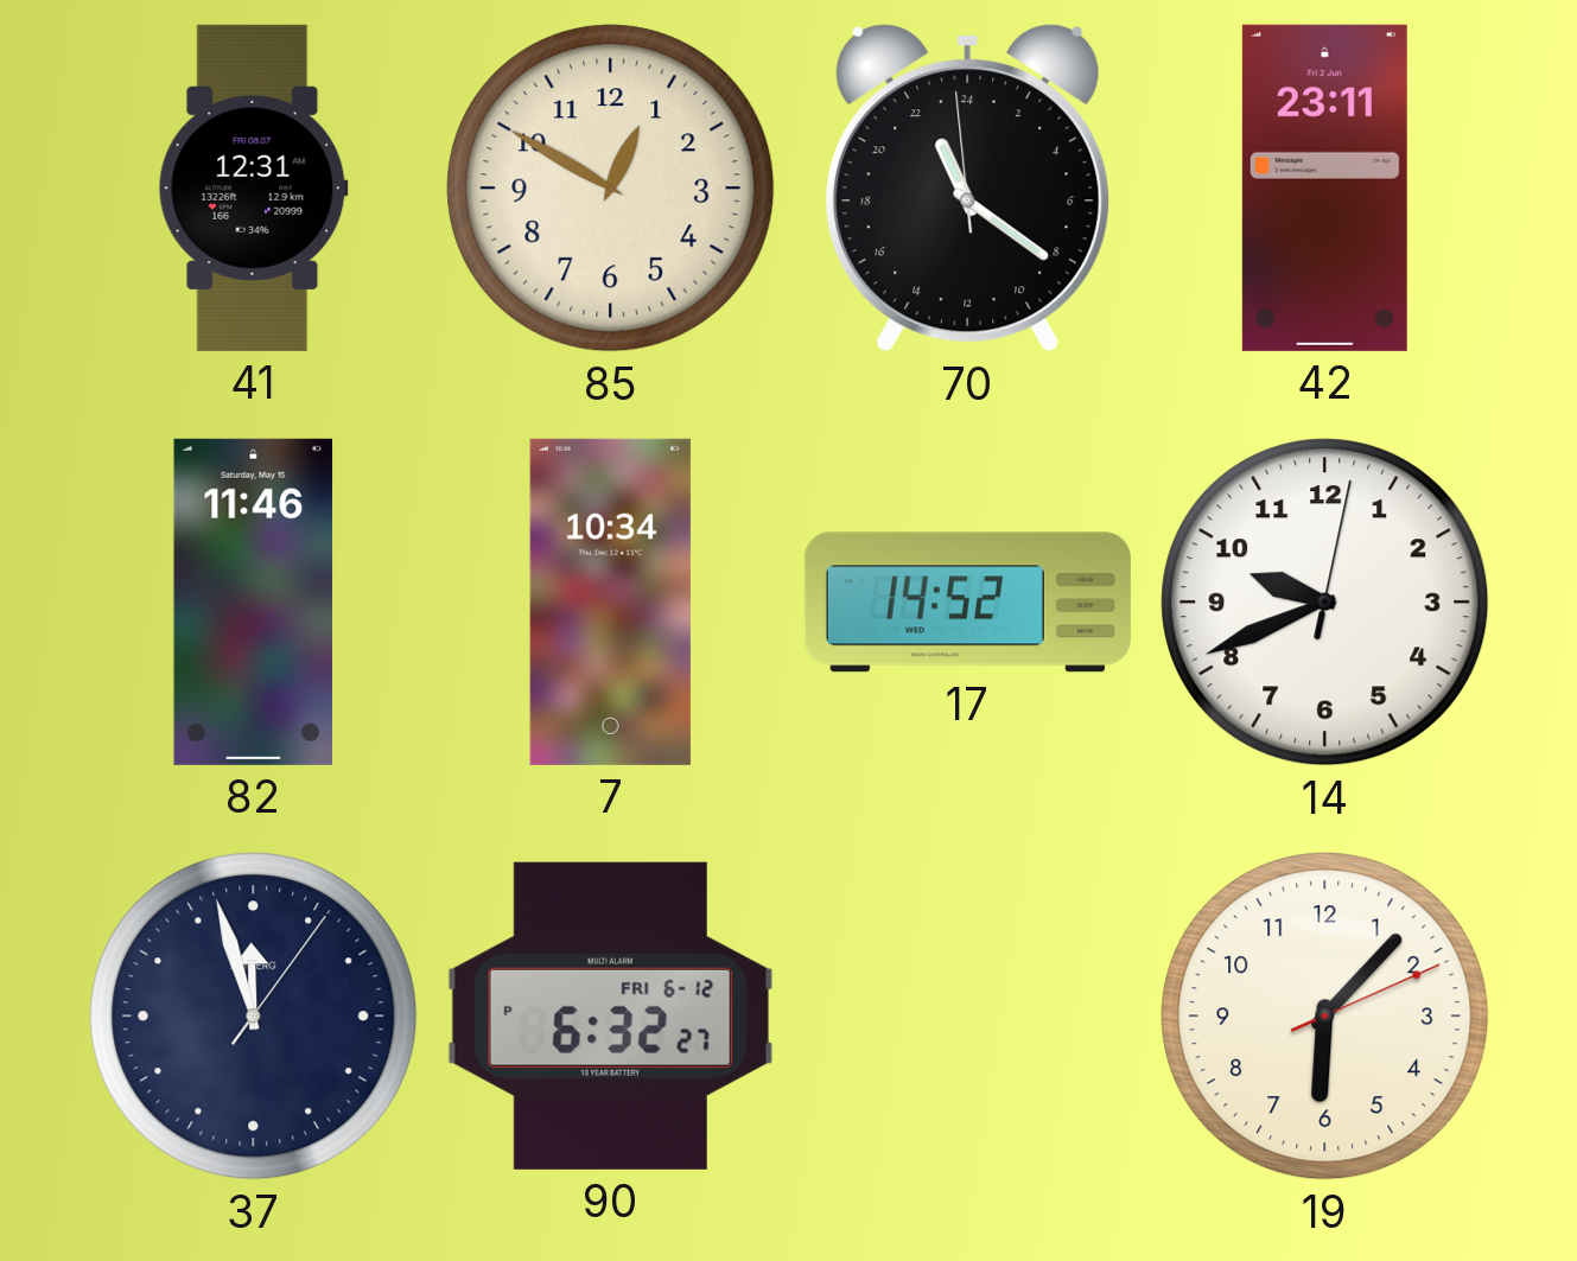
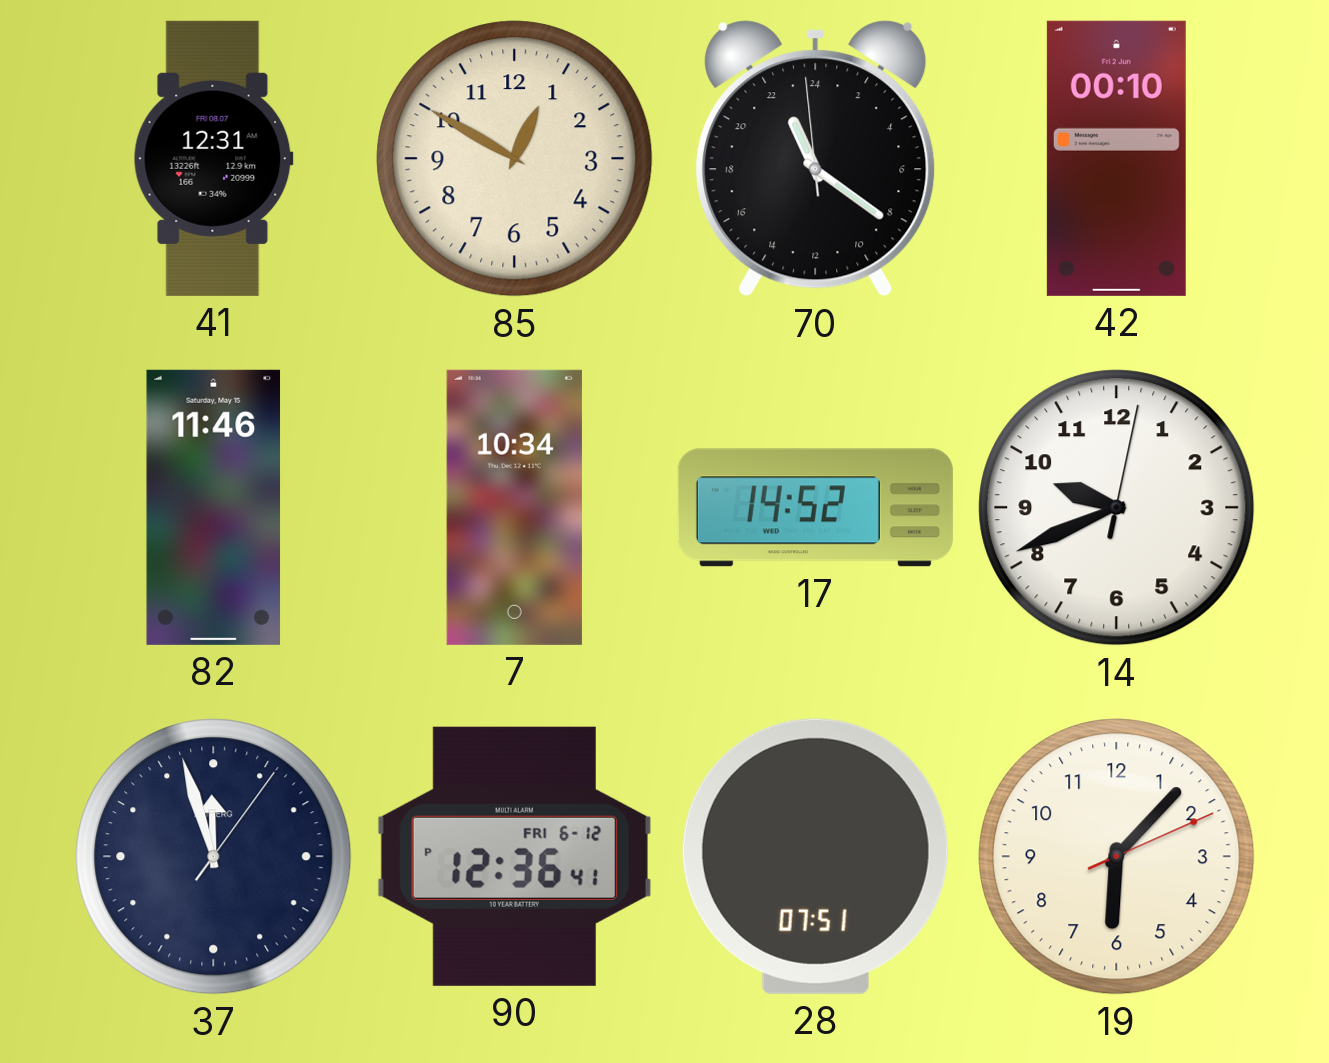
42: 23:11 -> 00:10
90: 6:32 -> 12:36
28: none -> 07:51
